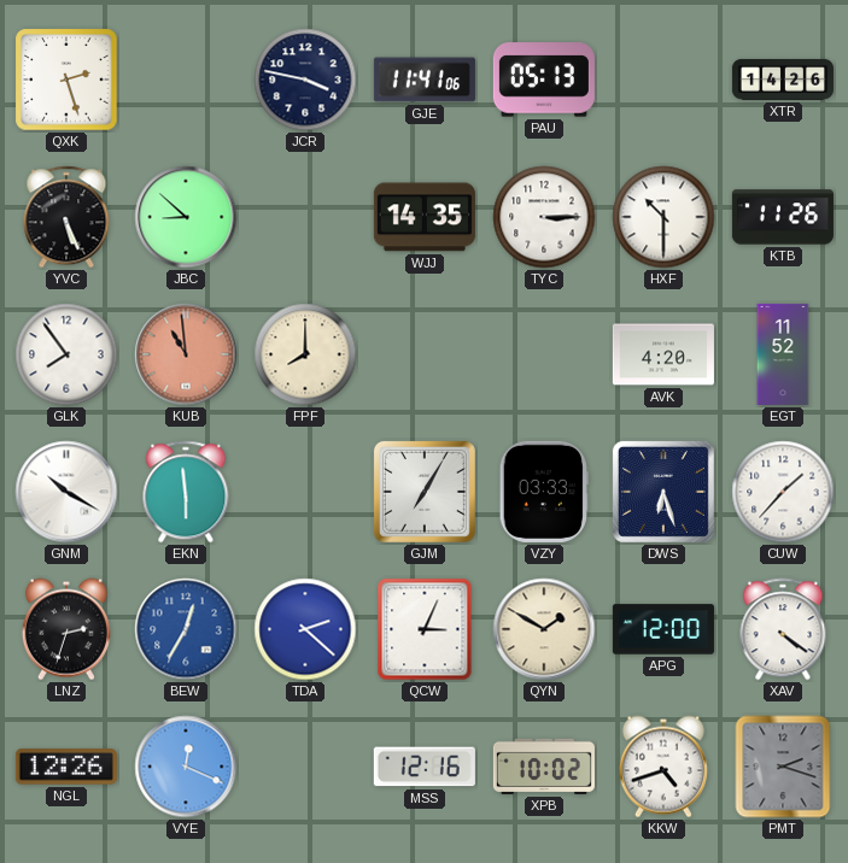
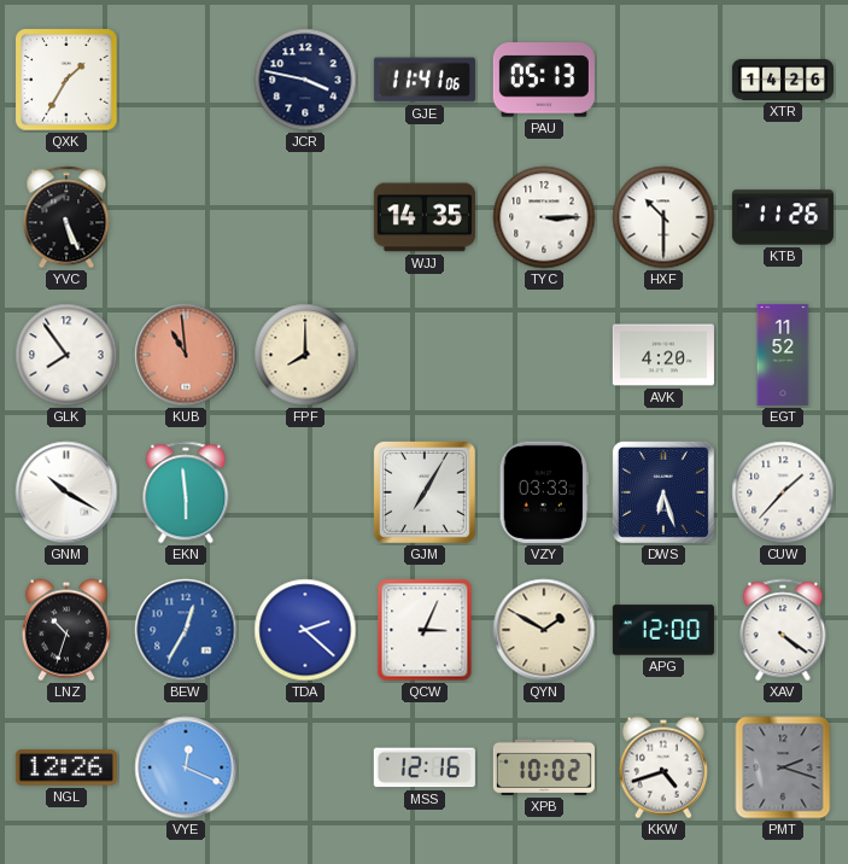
QXK: 2:27 -> 1:35
JBC: 8:52 -> none
LNZ: 2:33 -> 10:33
